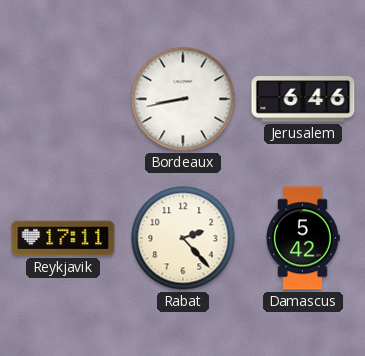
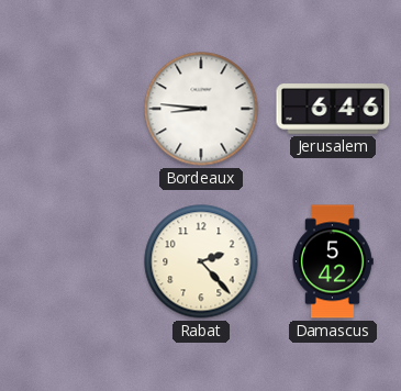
Bordeaux: 8:43 -> 8:46
Reykjavik: 17:11 -> none
